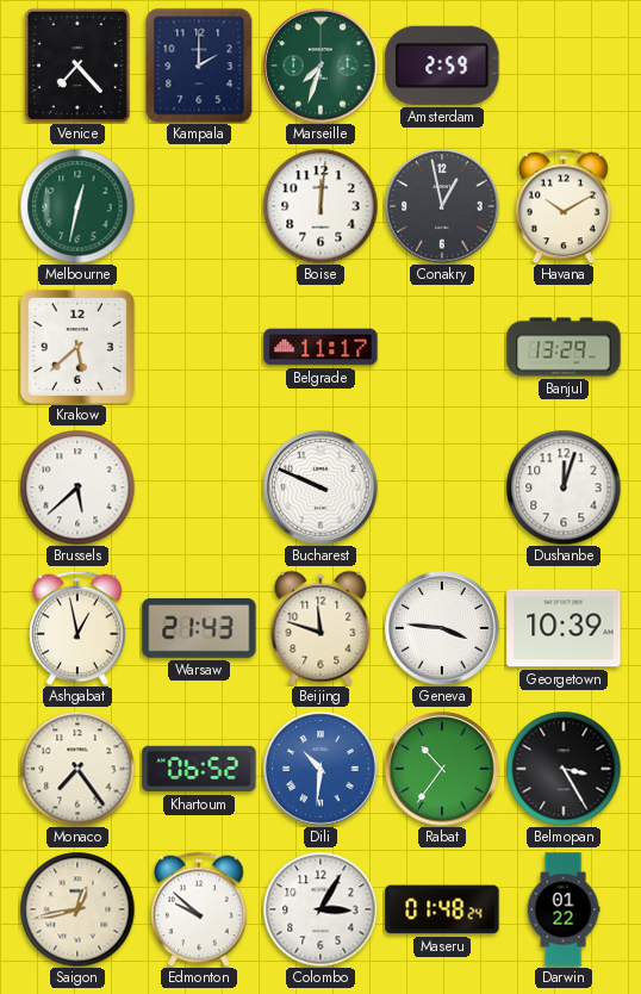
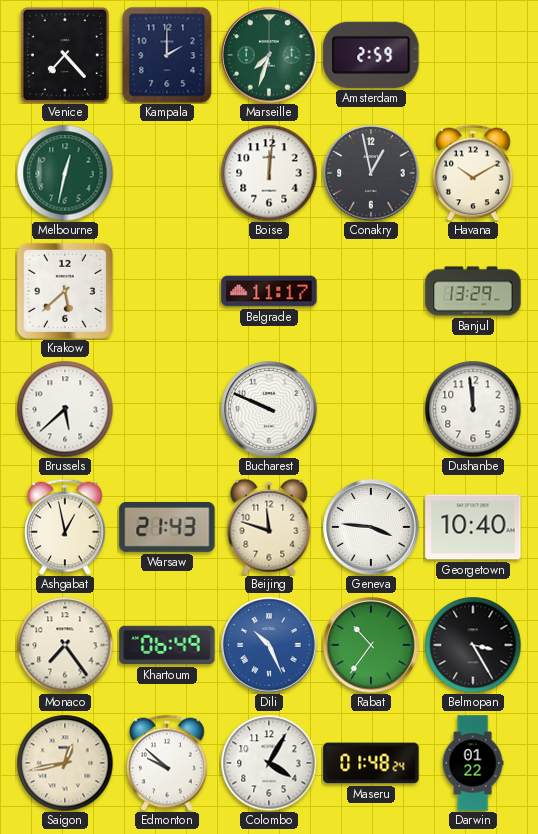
Dushanbe: 12:03 -> 11:59
Georgetown: 10:39 -> 10:40
Khartoum: 06:52 -> 06:49
Dili: 10:31 -> 10:26
Colombo: 3:05 -> 4:05
